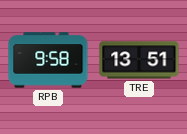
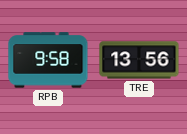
TRE: 13:51 -> 13:56
